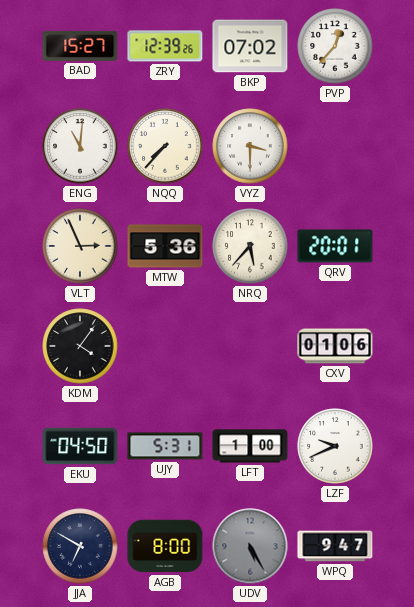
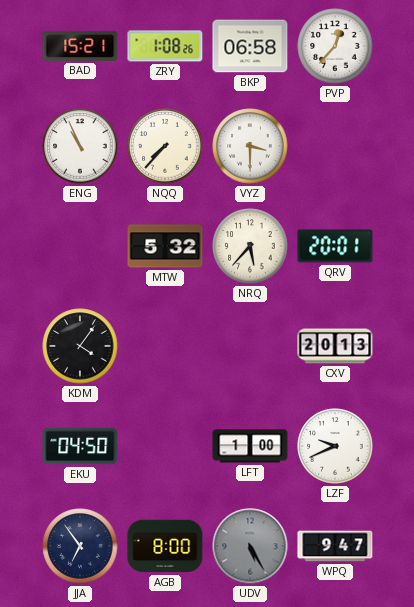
BAD: 15:27 -> 15:21
ZRY: 12:39 -> 1:08
BKP: 07:02 -> 06:58
ENG: 11:01 -> 10:56
VLT: 2:56 -> none
MTW: 5:36 -> 5:32
CXV: 01:06 -> 20:13
UJY: 5:31 -> none
JJA: 6:50 -> 6:54
